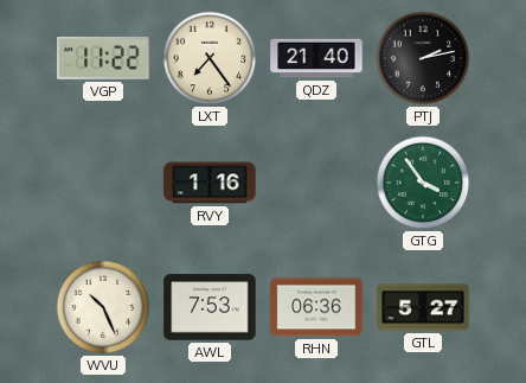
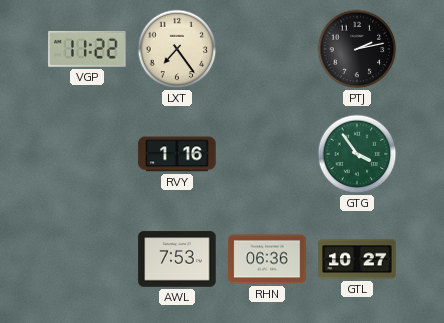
QDZ: 21:40 -> none
WVU: 10:26 -> none
GTL: 5:27 -> 10:27
